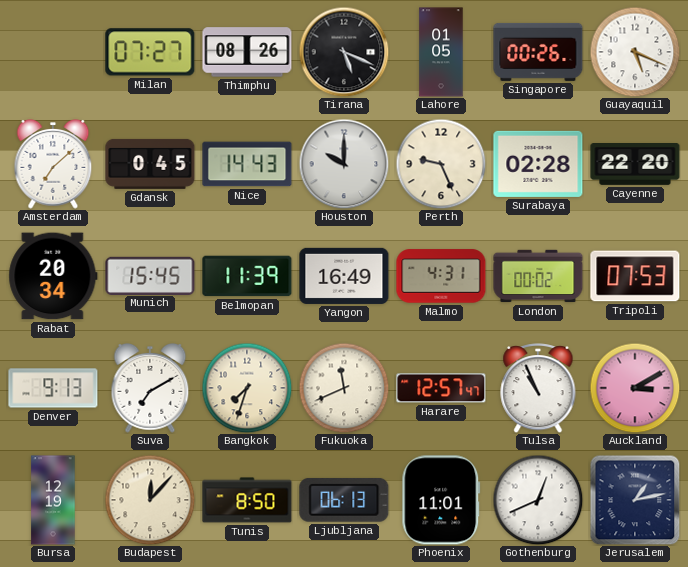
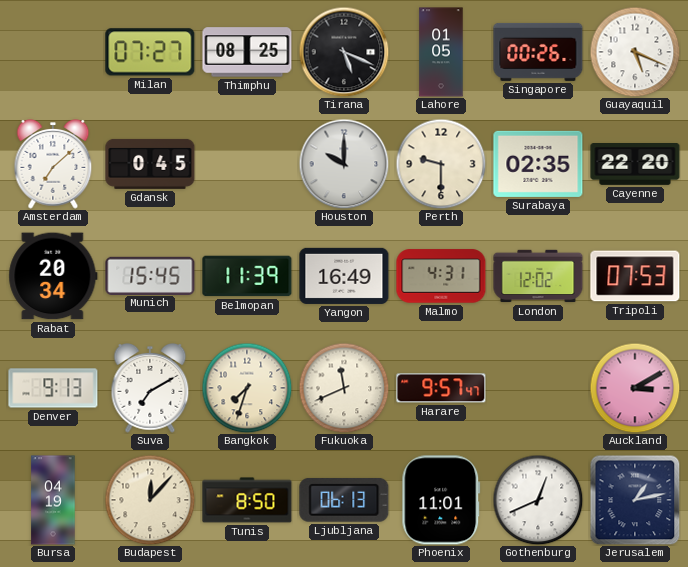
Thimphu: 08:26 -> 08:25
Nice: 14:43 -> none
Perth: 9:26 -> 9:30
Surabaya: 02:28 -> 02:35
London: 00:02 -> 12:02
Harare: 12:57 -> 9:57
Tulsa: 10:56 -> none
Bursa: 12:19 -> 04:19
